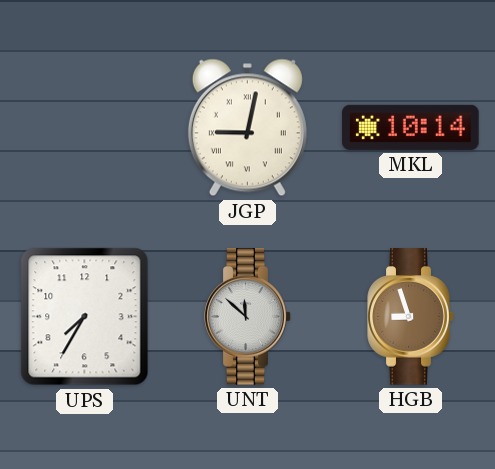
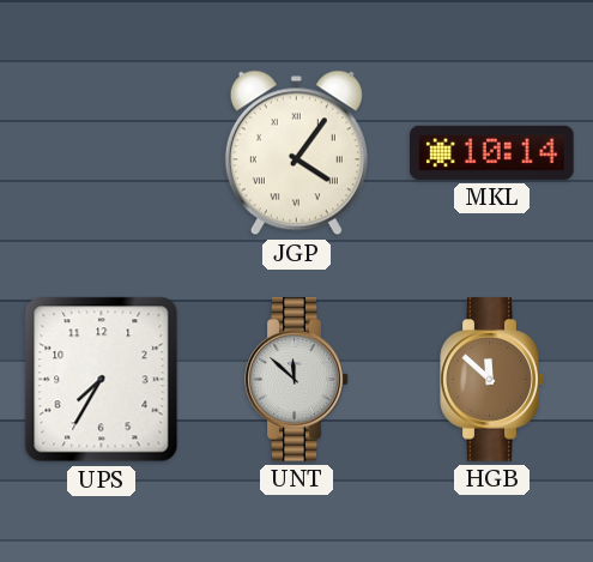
JGP: 9:02 -> 4:06
HGB: 8:57 -> 11:52
